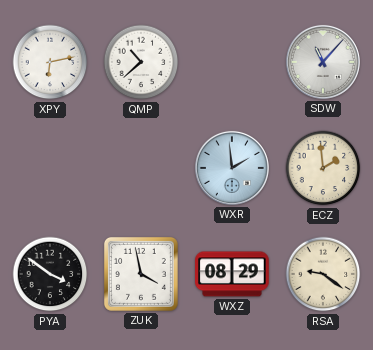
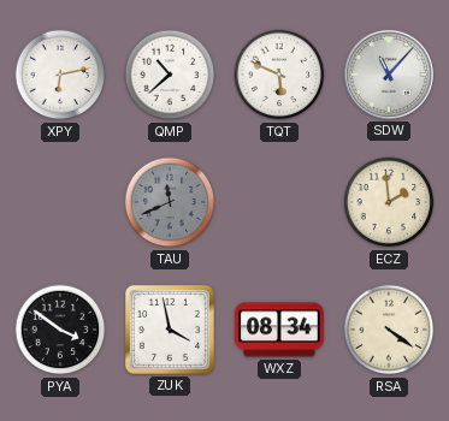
TQT: none -> 5:49
TAU: none -> 11:41
WXR: 1:59 -> none
WXZ: 08:29 -> 08:34
RSA: 9:21 -> 4:21
